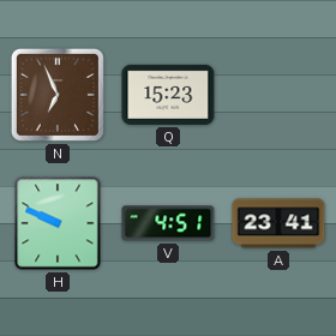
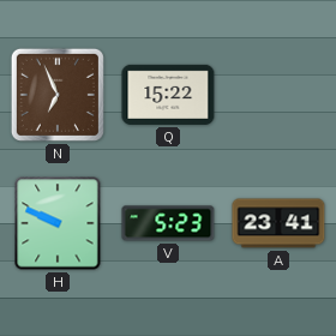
Q: 15:23 -> 15:22
V: 4:51 -> 5:23
